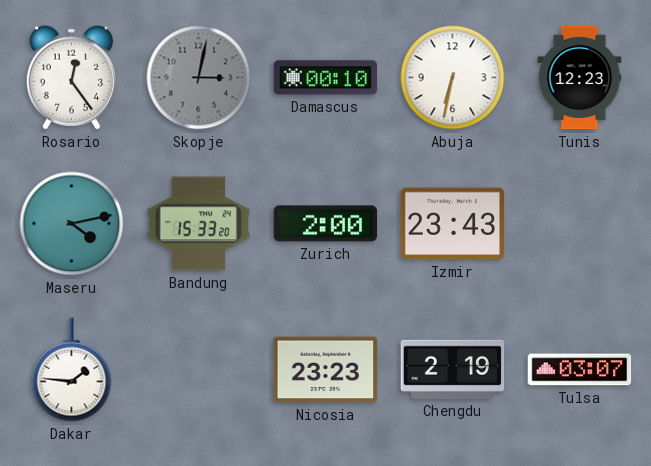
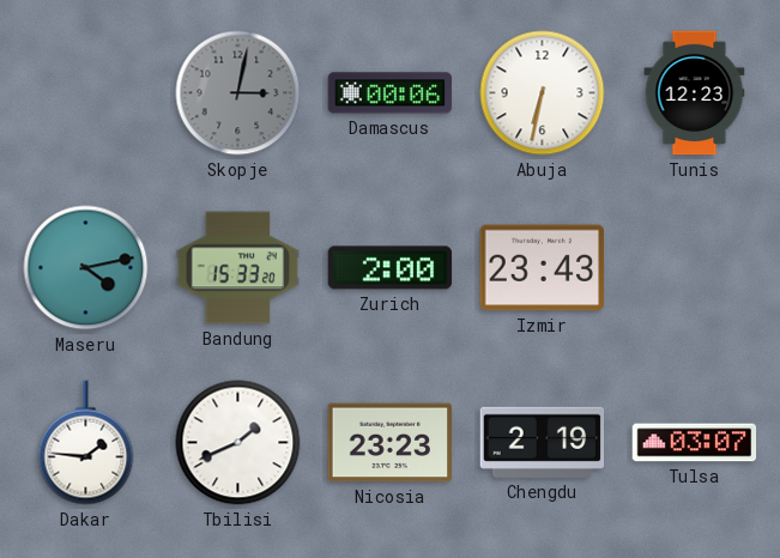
Rosario: 12:24 -> none
Damascus: 00:10 -> 00:06
Tbilisi: none -> 1:41
